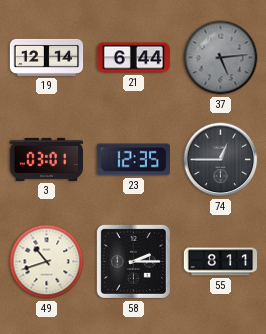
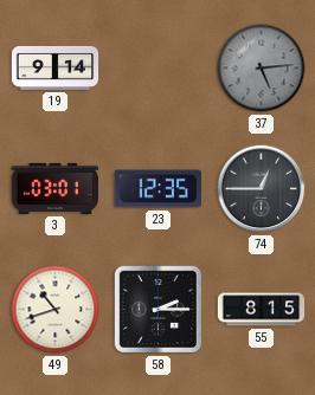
19: 12:14 -> 9:14
21: 6:44 -> none
55: 8:11 -> 8:15
